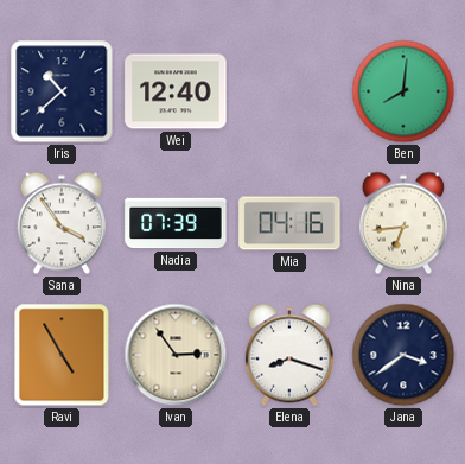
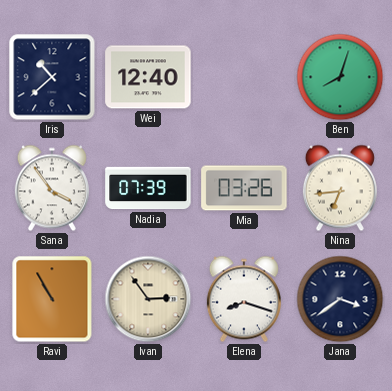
Ben: 8:01 -> 8:03
Mia: 04:16 -> 03:26
Ravi: 4:55 -> 10:55
